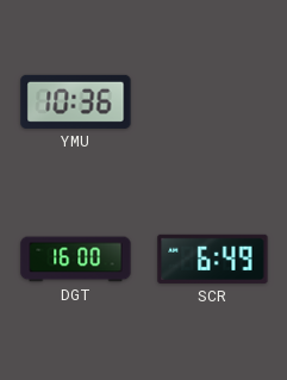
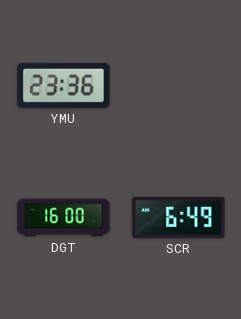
YMU: 10:36 -> 23:36
